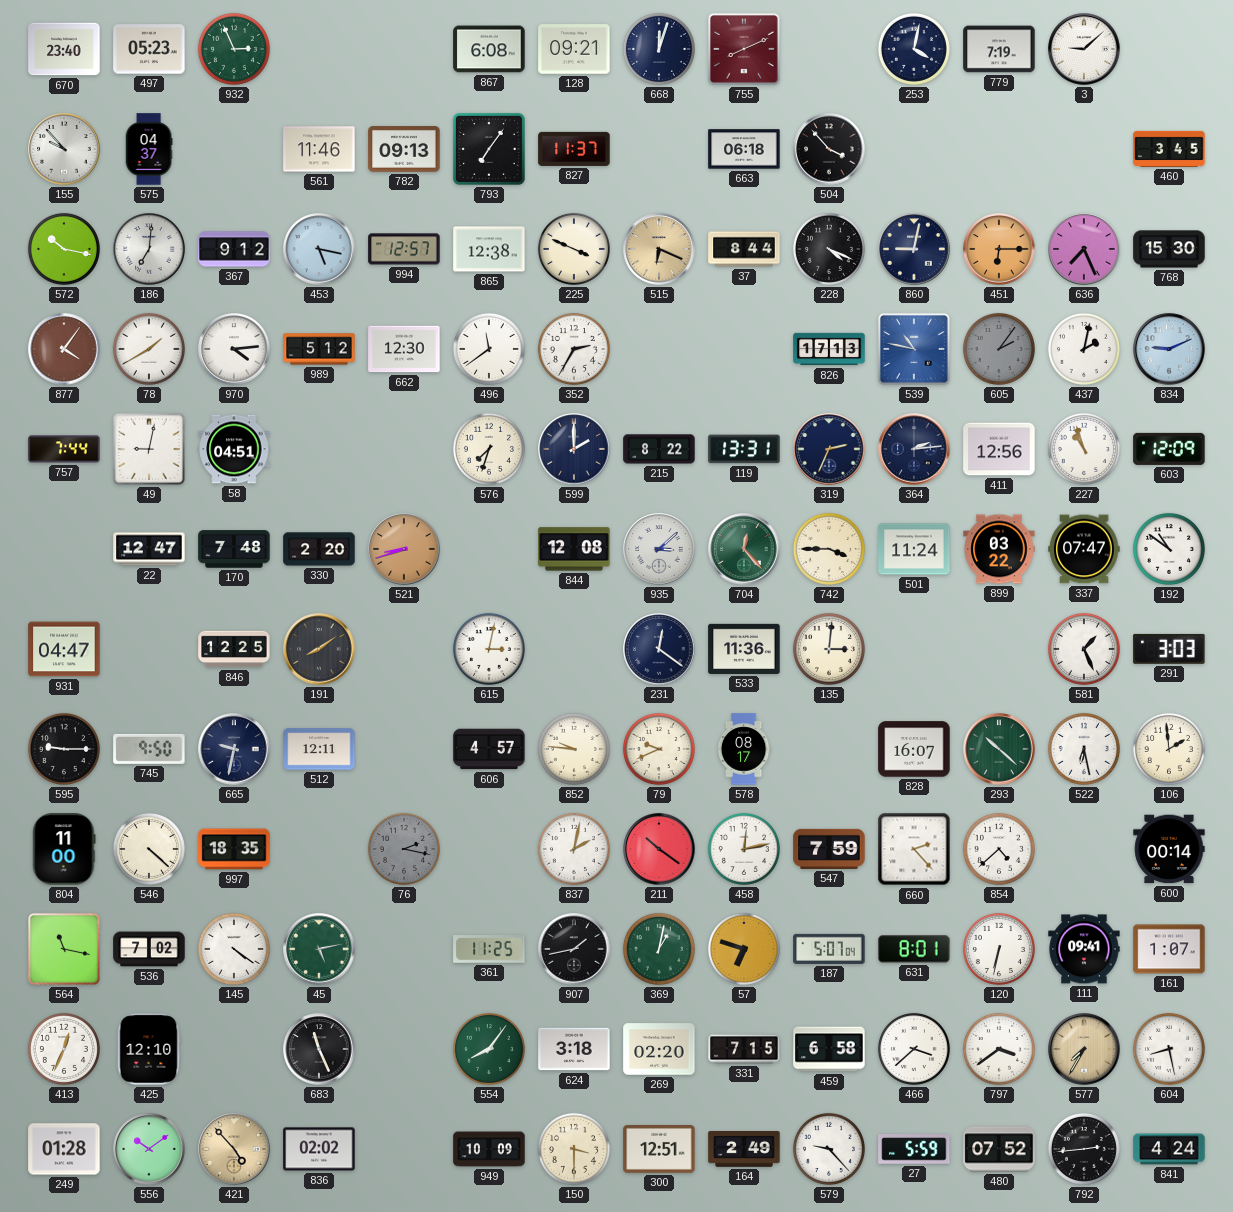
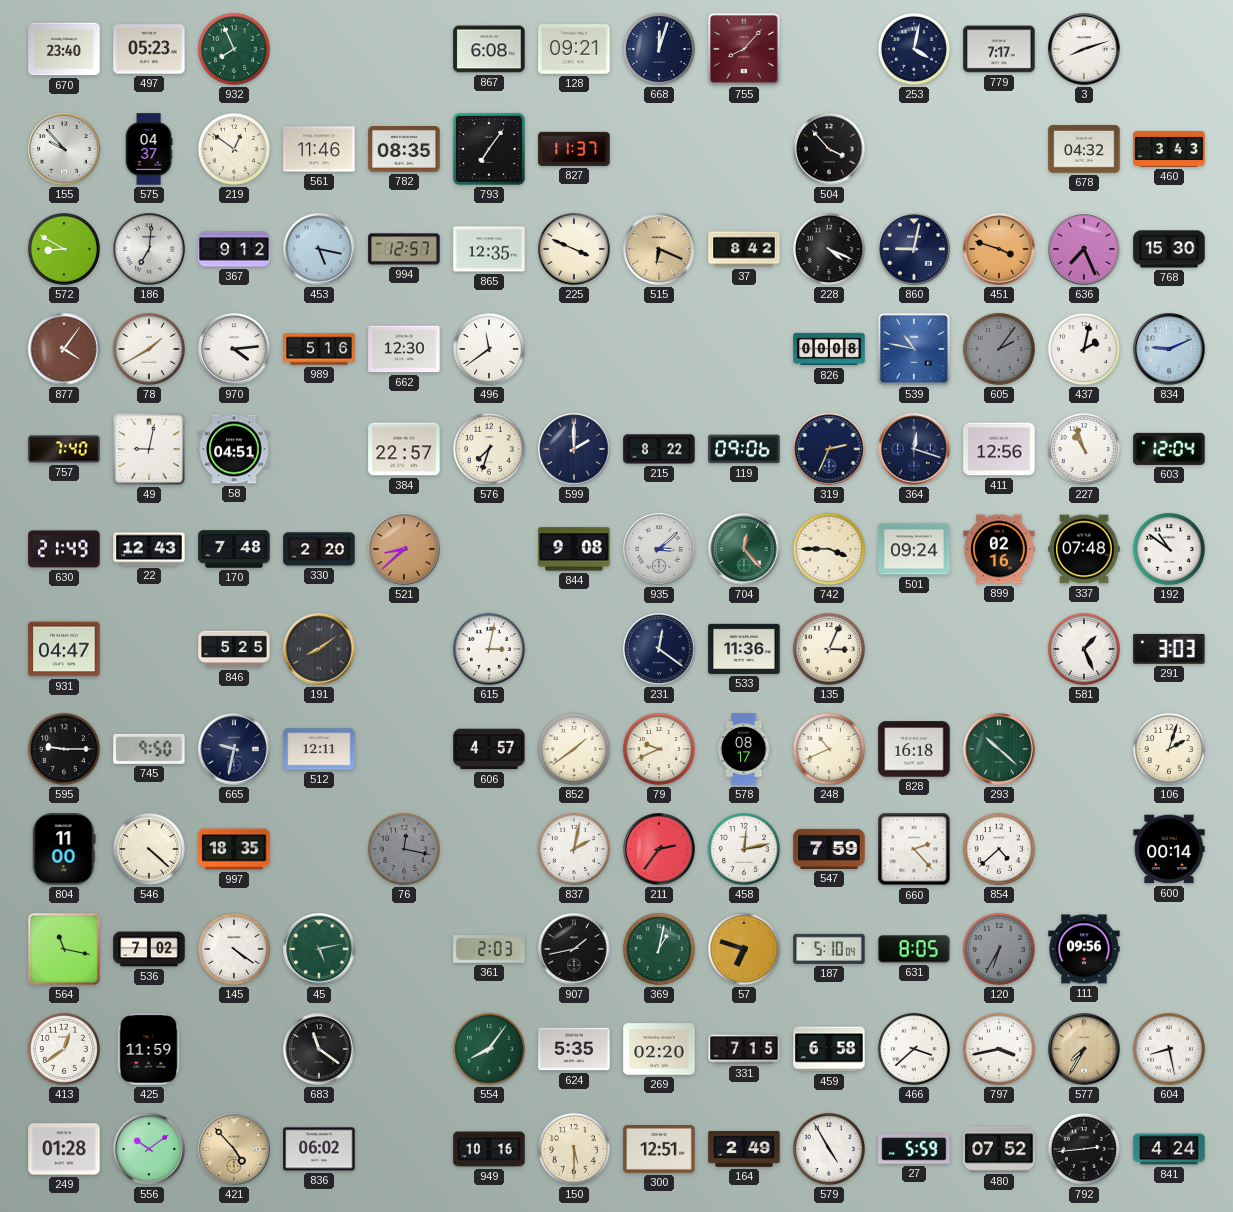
932: 2:56 -> 7:56
755: 8:11 -> 8:07
779: 7:19 -> 7:17
3: 9:08 -> 8:12
219: none -> 12:51
782: 09:13 -> 08:35
663: 06:18 -> none
678: none -> 04:32
460: 3:45 -> 3:43
572: 10:17 -> 8:50
865: 12:38 -> 12:35
37: 8:44 -> 8:42
451: 6:15 -> 3:48
989: 5:12 -> 5:16
352: 2:35 -> none
826: 17:13 -> 00:08
757: 7:44 -> 7:40
384: none -> 22:57
119: 13:31 -> 09:06
364: 2:14 -> 12:18
603: 12:09 -> 12:04
630: none -> 21:49
22: 12:47 -> 12:43
521: 8:42 -> 8:38
844: 12:08 -> 9:08
501: 11:24 -> 09:24
899: 03:22 -> 02:16
337: 07:47 -> 07:48
846: 12:25 -> 5:25
135: 3:01 -> 3:04
852: 9:46 -> 1:39
248: none -> 10:41
828: 16:07 -> 16:18
522: 6:28 -> none
106: 1:59 -> 2:03
76: 2:17 -> 12:17
211: 10:21 -> 2:36
361: 11:25 -> 2:03
187: 5:07 -> 5:10
631: 8:01 -> 8:05
120: 6:32 -> 6:35
120 dial: white -> grey
111: 09:41 -> 09:56
161: 1:07 -> none
413: 12:34 -> 12:39
425: 12:10 -> 11:59
683: 11:26 -> 11:21
624: 3:18 -> 5:35
797: 3:39 -> 3:43
836: 02:02 -> 06:02
949: 10:09 -> 10:16
150: 3:30 -> 5:30
579: 9:23 -> 4:55
